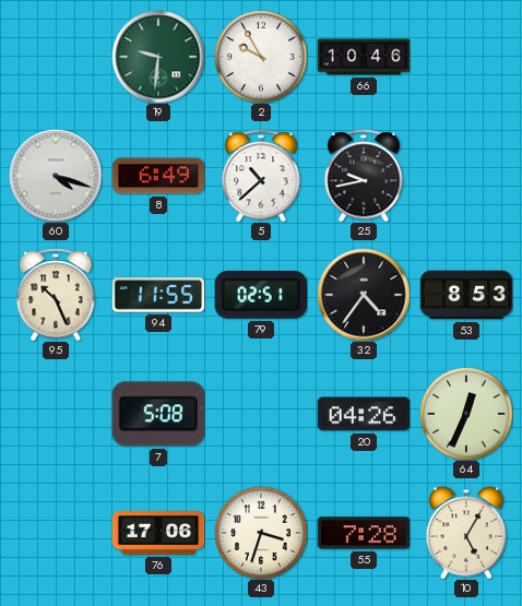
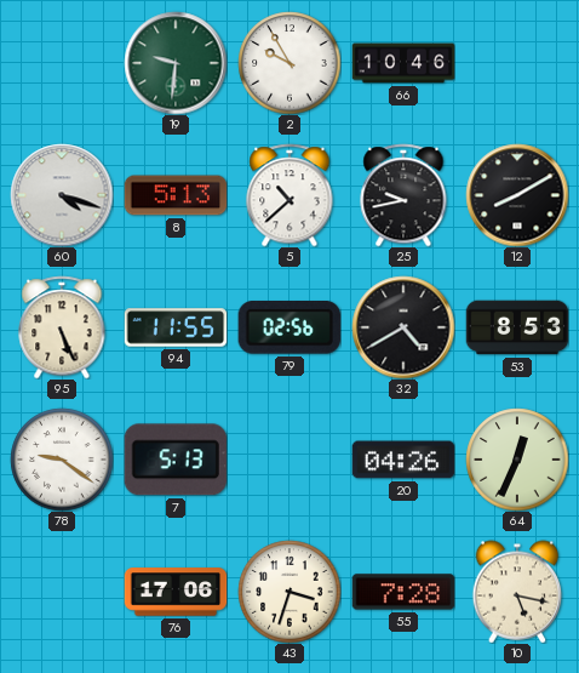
8: 6:49 -> 5:13
12: none -> 8:10
95: 10:26 -> 5:26
79: 02:51 -> 02:56
32: 4:36 -> 4:40
78: none -> 9:21
7: 5:08 -> 5:13
10: 5:05 -> 5:17
